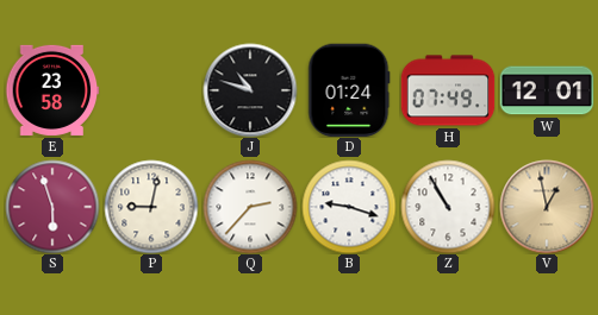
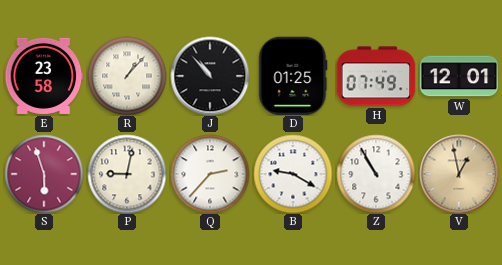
R: none -> 1:07
J: 10:48 -> 10:53
D: 01:24 -> 01:25
B: 9:18 -> 9:20
